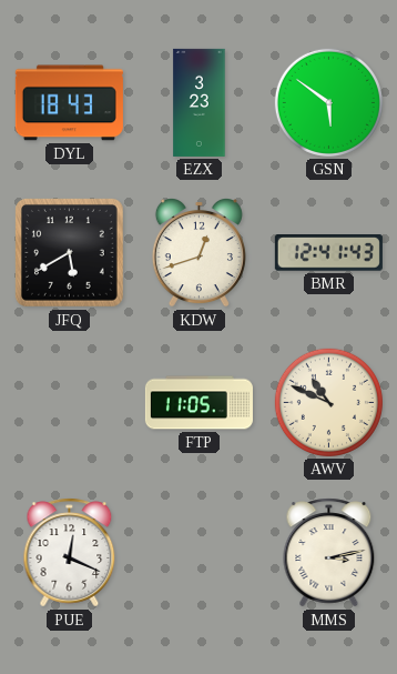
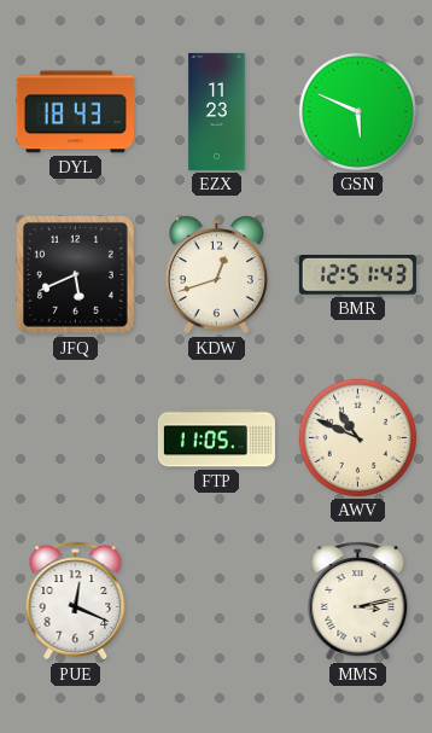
EZX: 3:23 -> 11:23
GSN: 5:51 -> 5:49
JFQ: 5:40 -> 5:41
BMR: 12:41 -> 12:51
